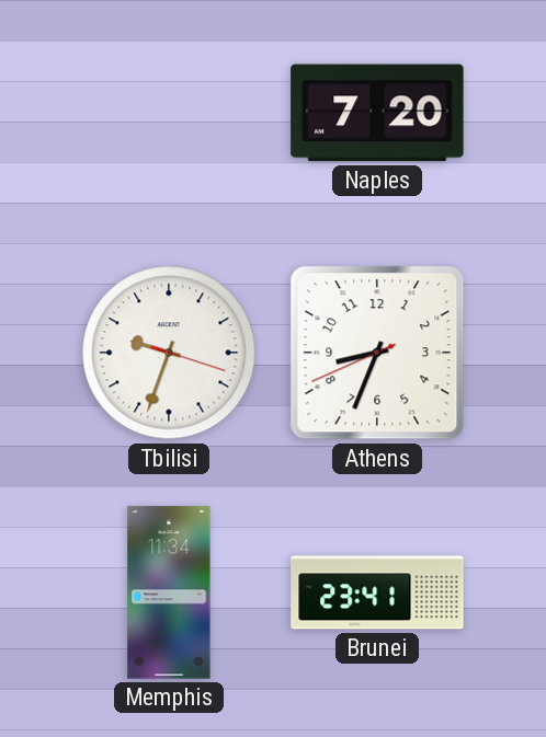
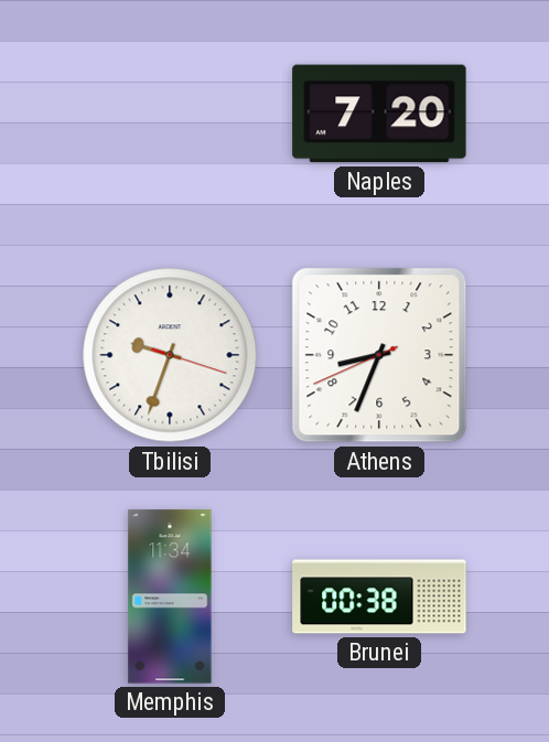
Brunei: 23:41 -> 00:38
